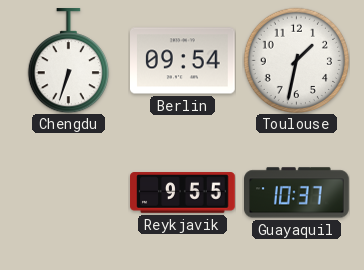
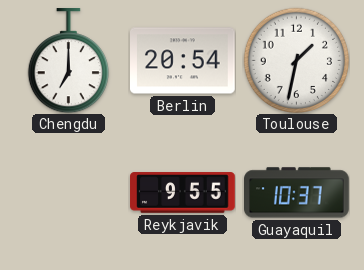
Chengdu: 6:33 -> 7:00
Berlin: 09:54 -> 20:54
